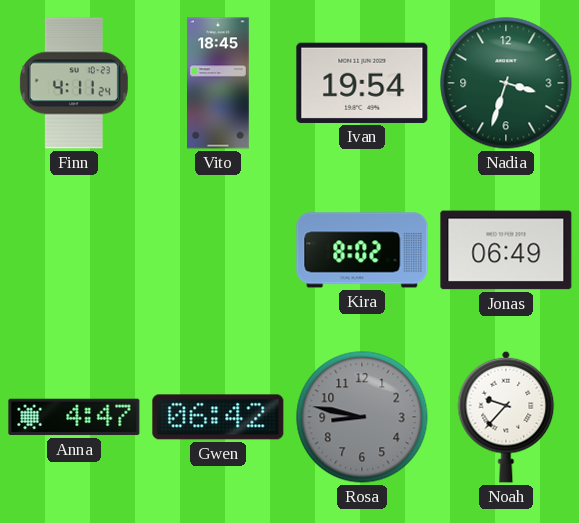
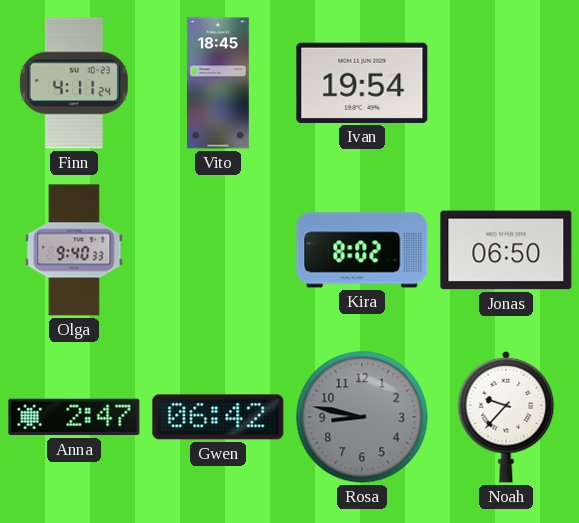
Nadia: 3:33 -> none
Olga: none -> 9:40
Jonas: 06:49 -> 06:50
Anna: 4:47 -> 2:47
